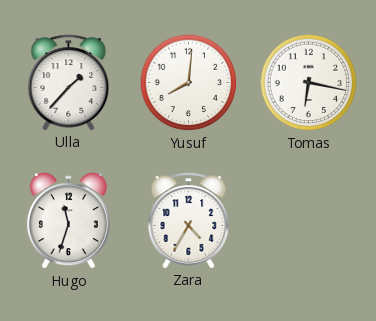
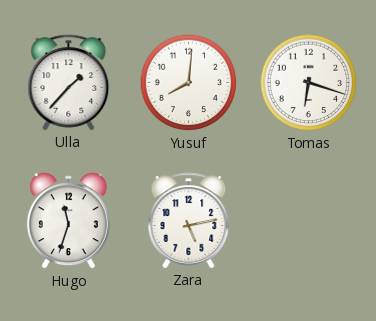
Tomas: 6:17 -> 6:18
Zara: 4:35 -> 5:13
